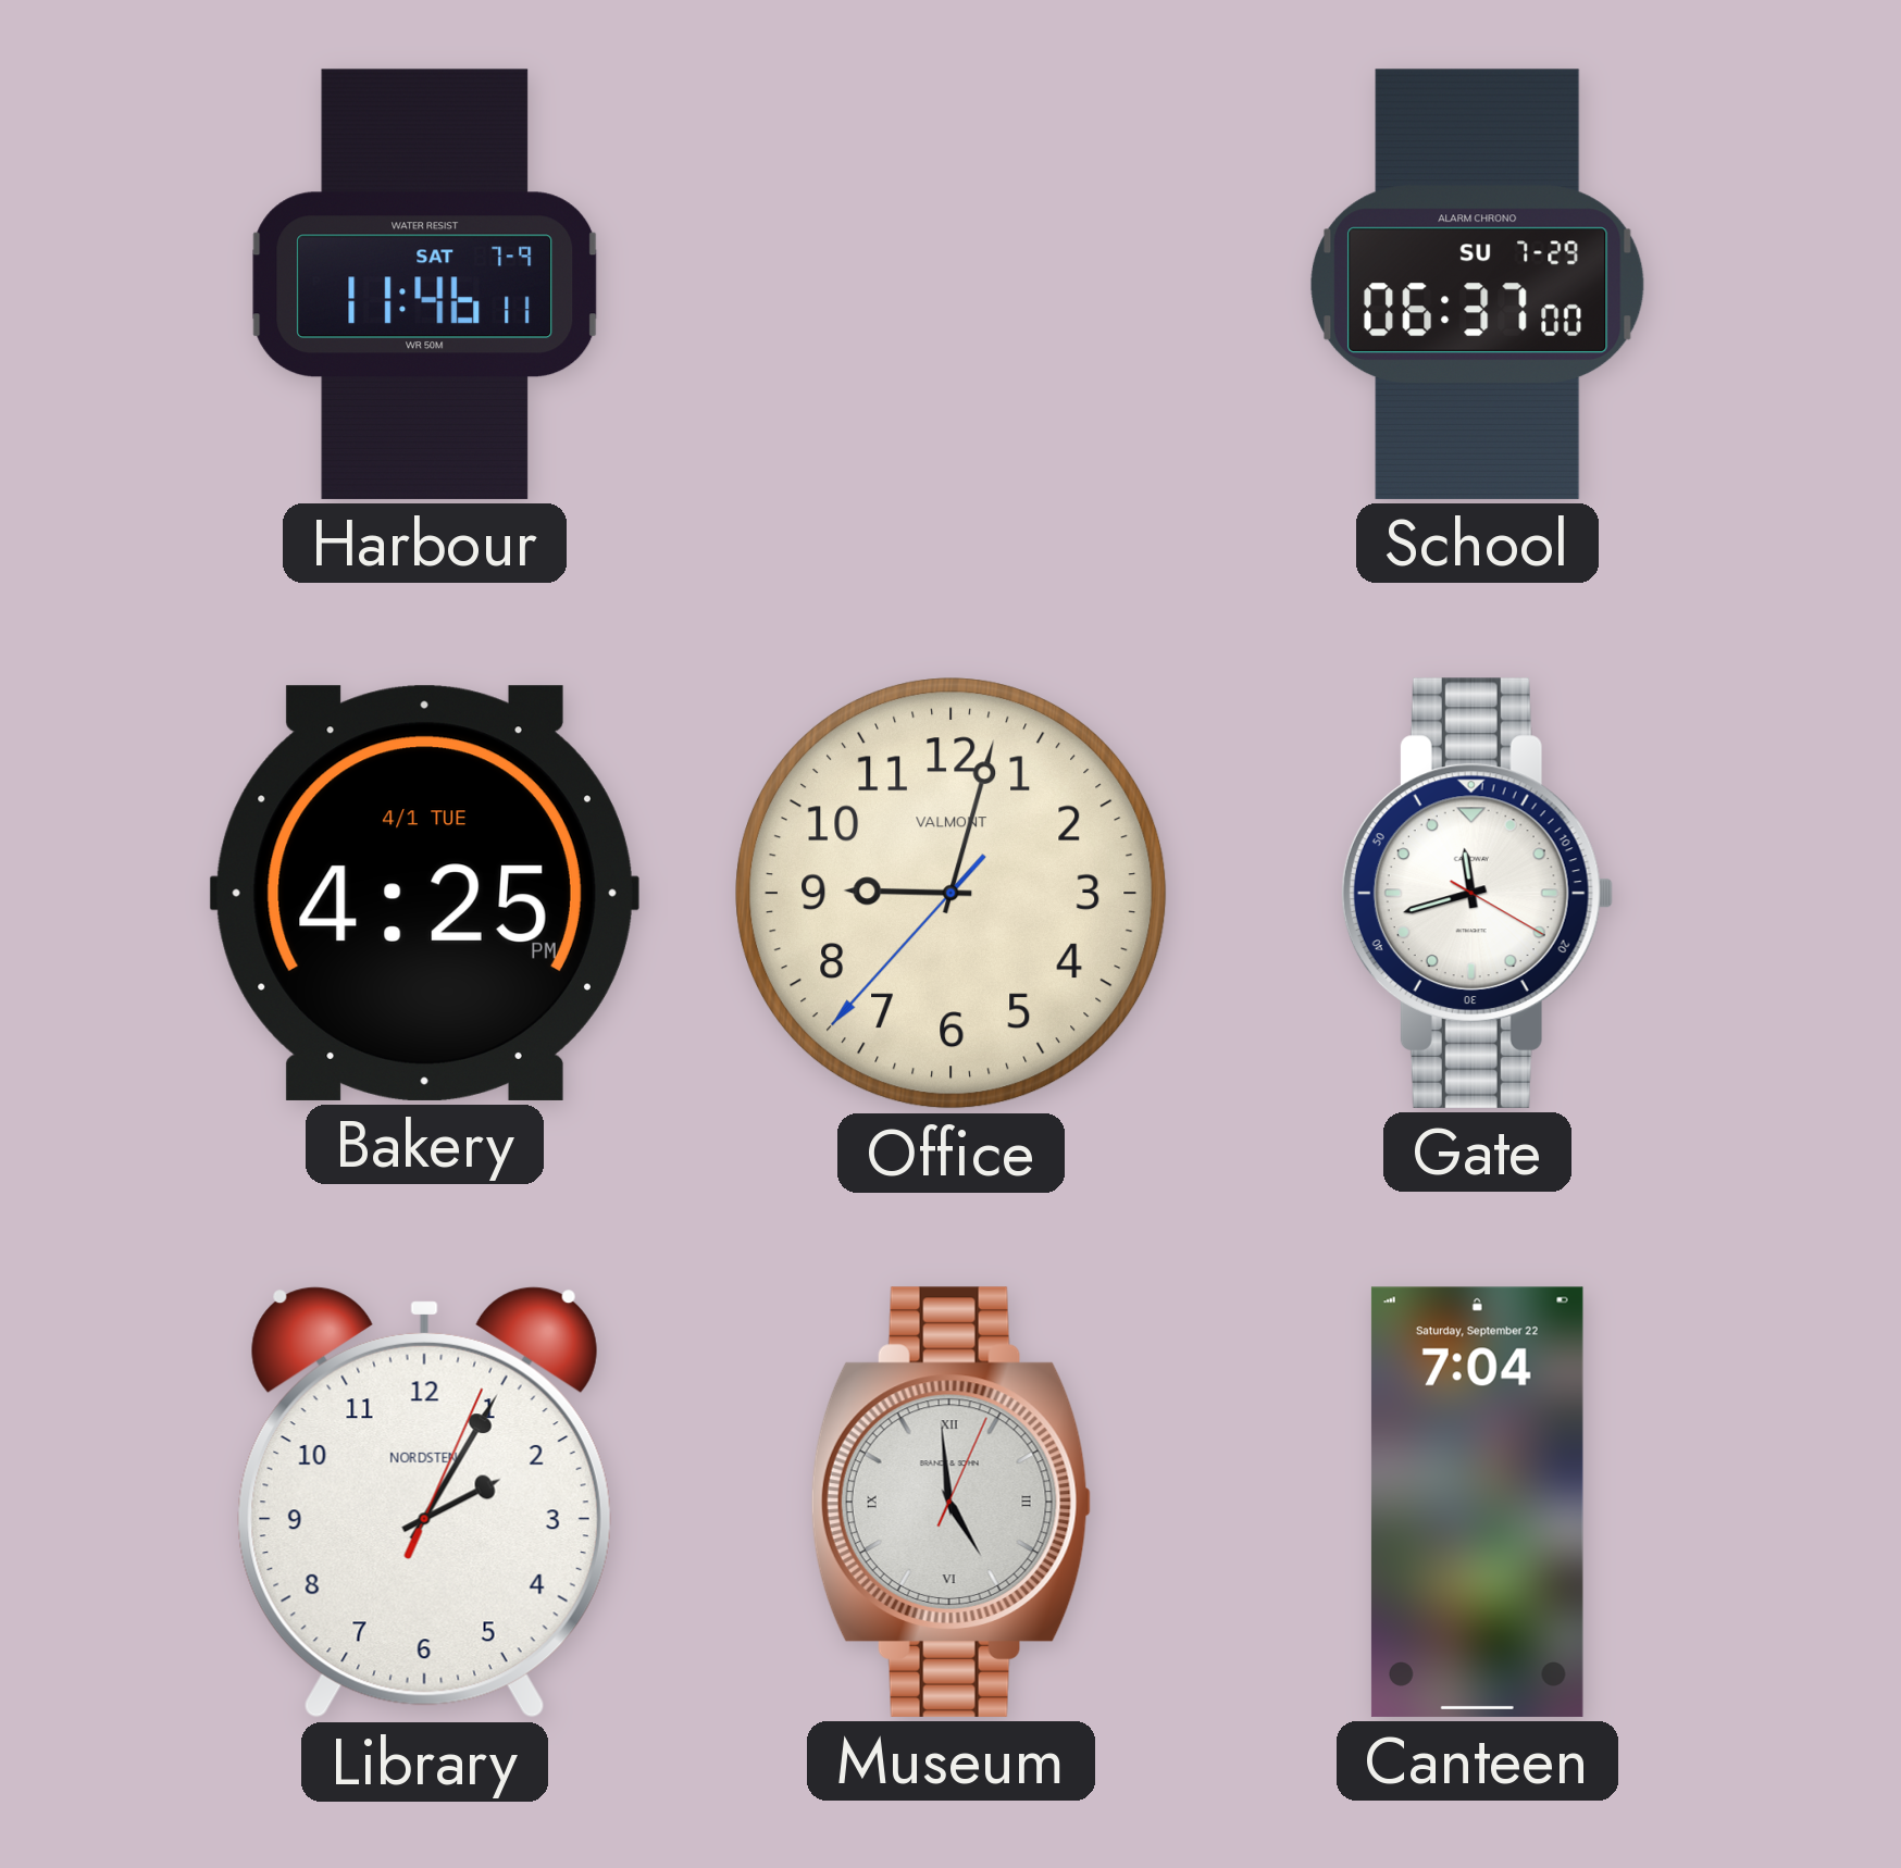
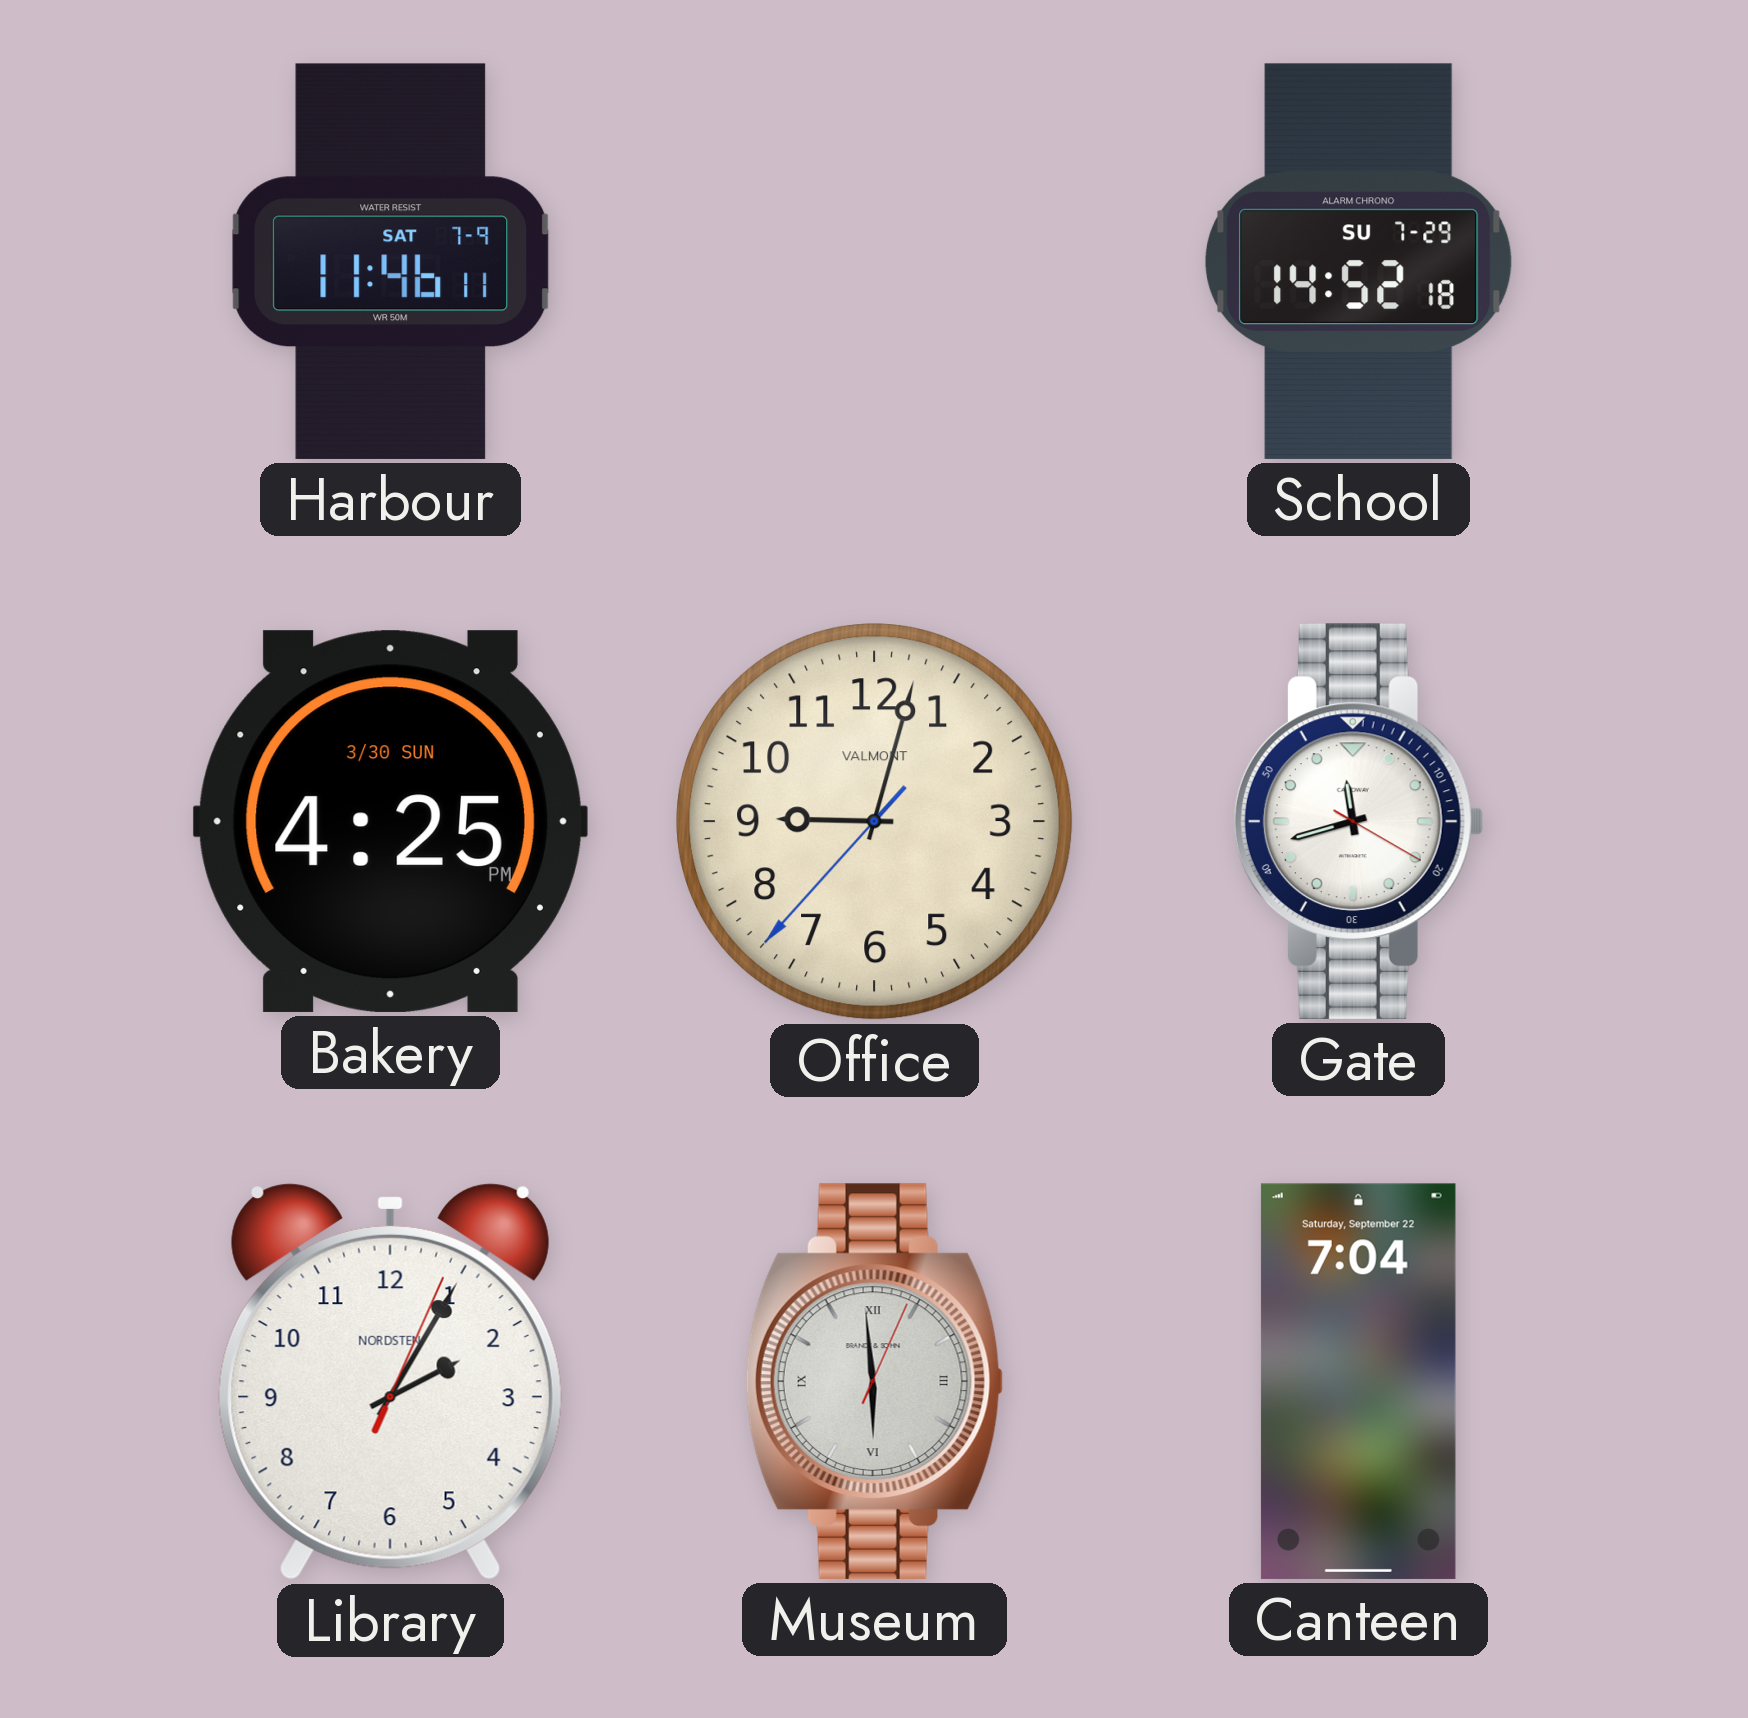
School: 06:37 -> 14:52
Bakery date: 4/1 TUE -> 3/30 SUN
Museum: 4:59 -> 5:59
